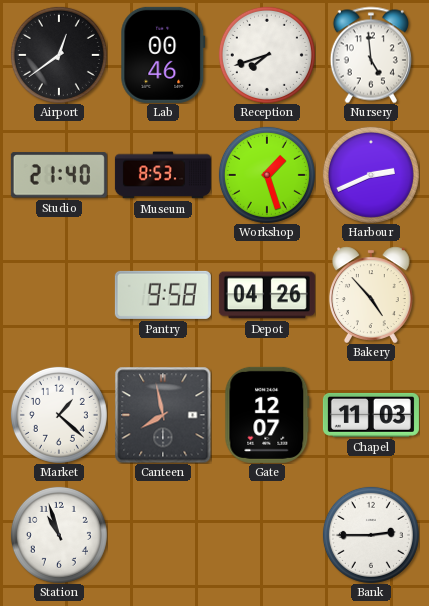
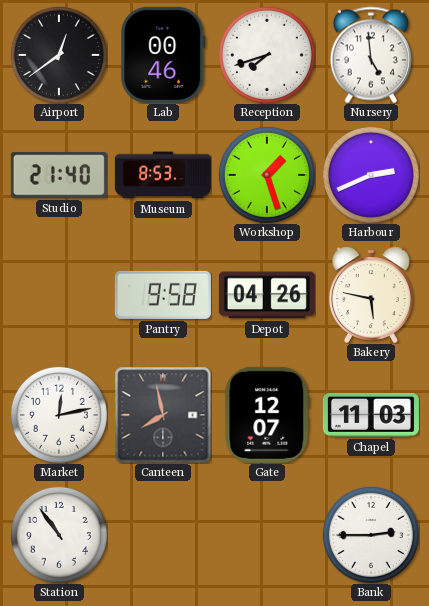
Bakery: 4:53 -> 5:47
Market: 1:22 -> 12:13
Station: 10:57 -> 10:54
